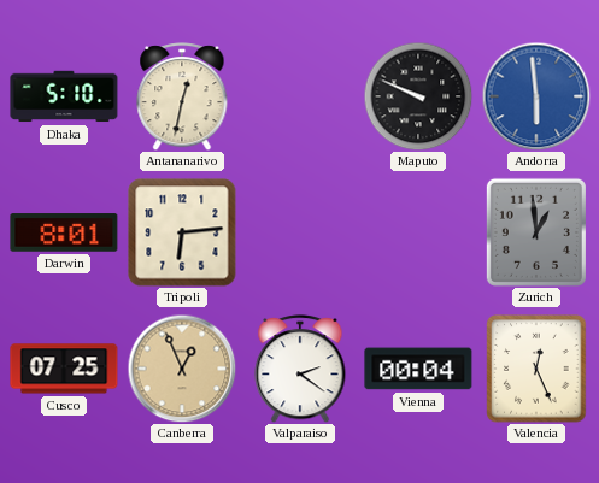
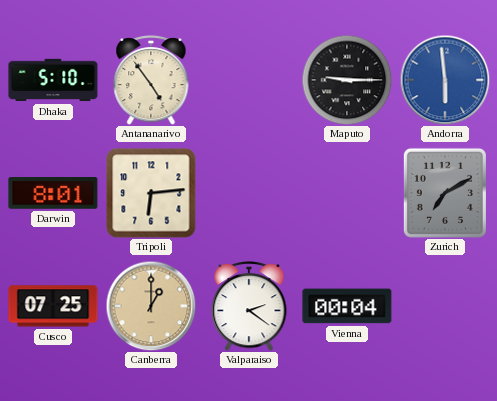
Antananarivo: 12:32 -> 4:54
Maputo: 9:49 -> 9:15
Zurich: 12:59 -> 7:10
Canberra: 12:56 -> 1:00
Valencia: 12:26 -> none
